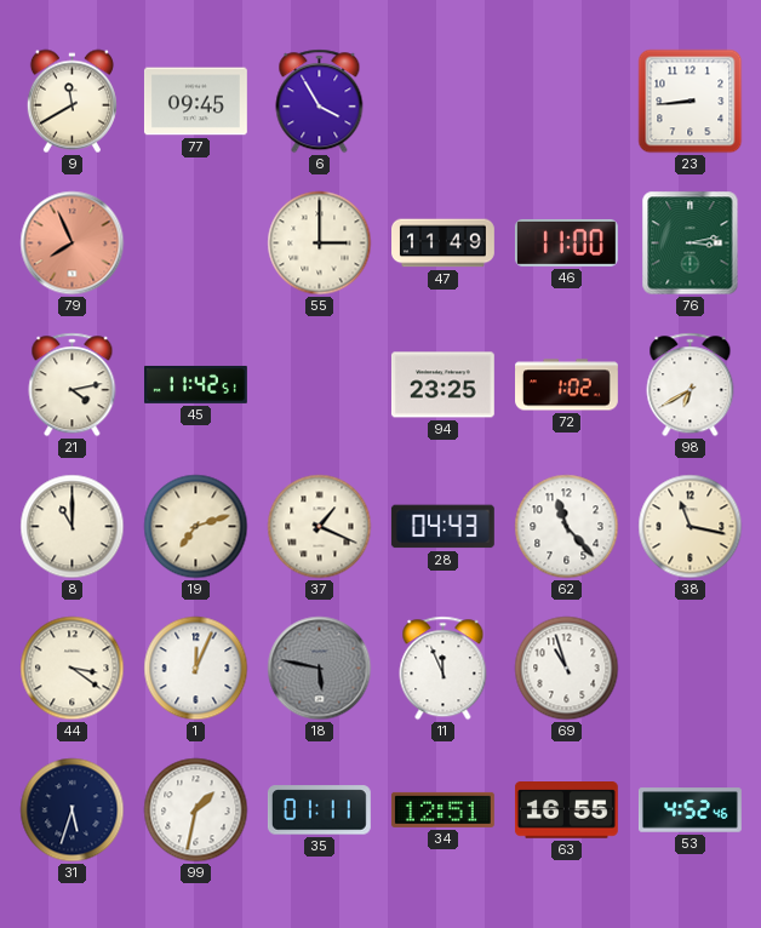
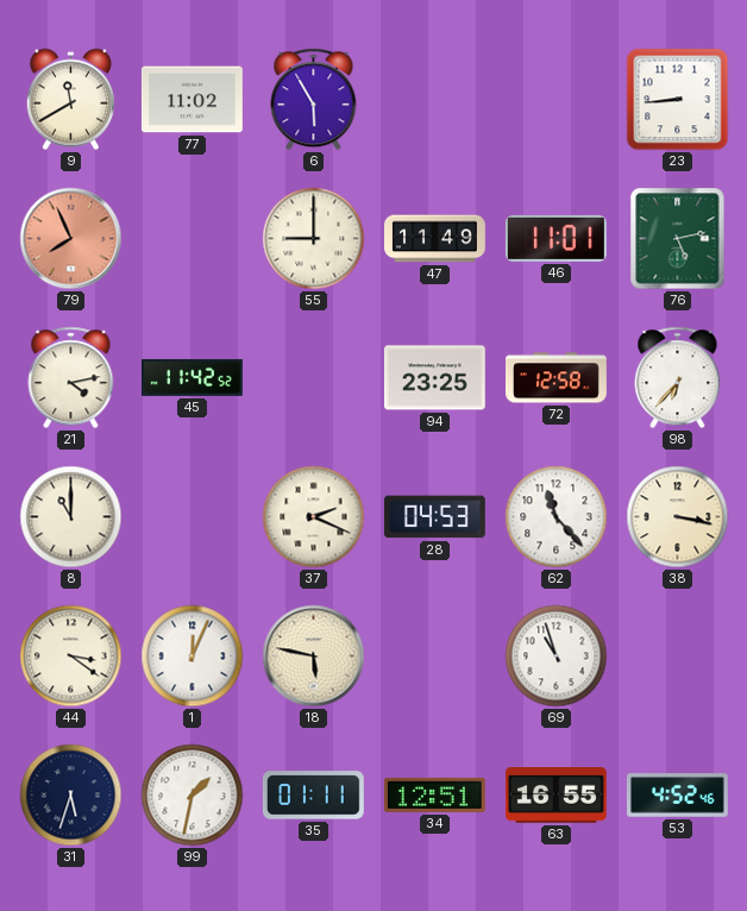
77: 09:45 -> 11:02
6: 3:55 -> 5:55
55: 3:00 -> 9:00
46: 11:00 -> 11:01
76: 3:13 -> 5:13
45: 11:42:51 -> 11:42:52
72: 1:02 -> 12:58
98: 6:40 -> 6:37
19: 7:12 -> none
37: 1:19 -> 2:19
28: 04:43 -> 04:53
38: 11:17 -> 3:17
18 dial: grey -> cream
11: 11:56 -> none
